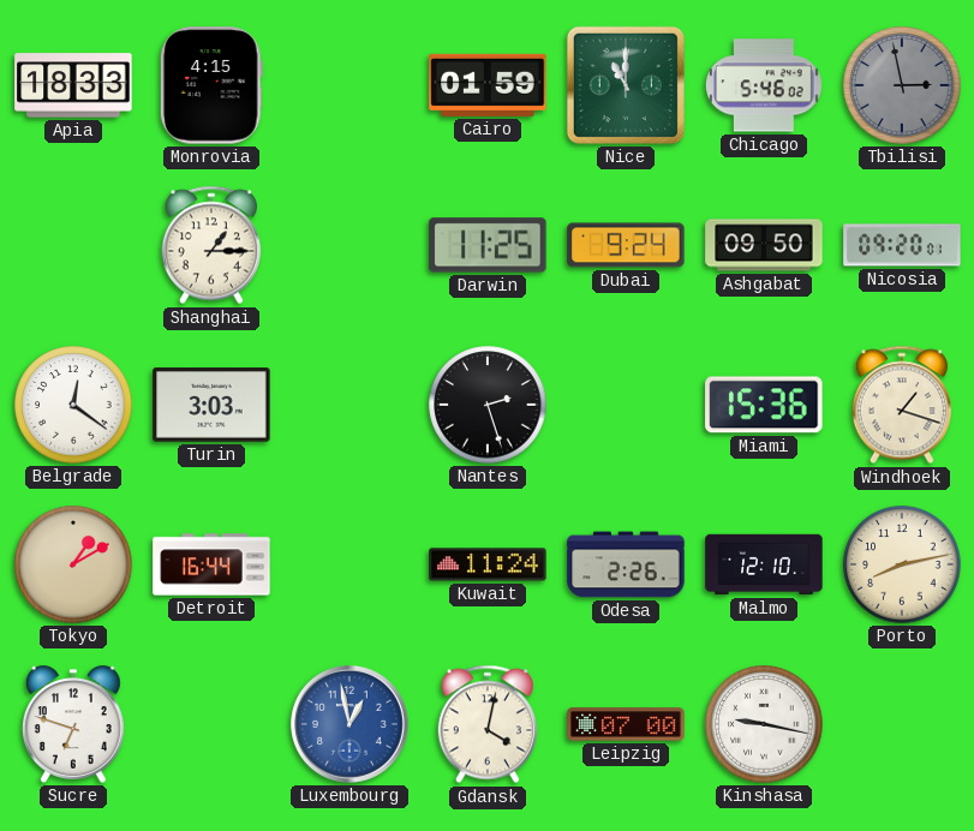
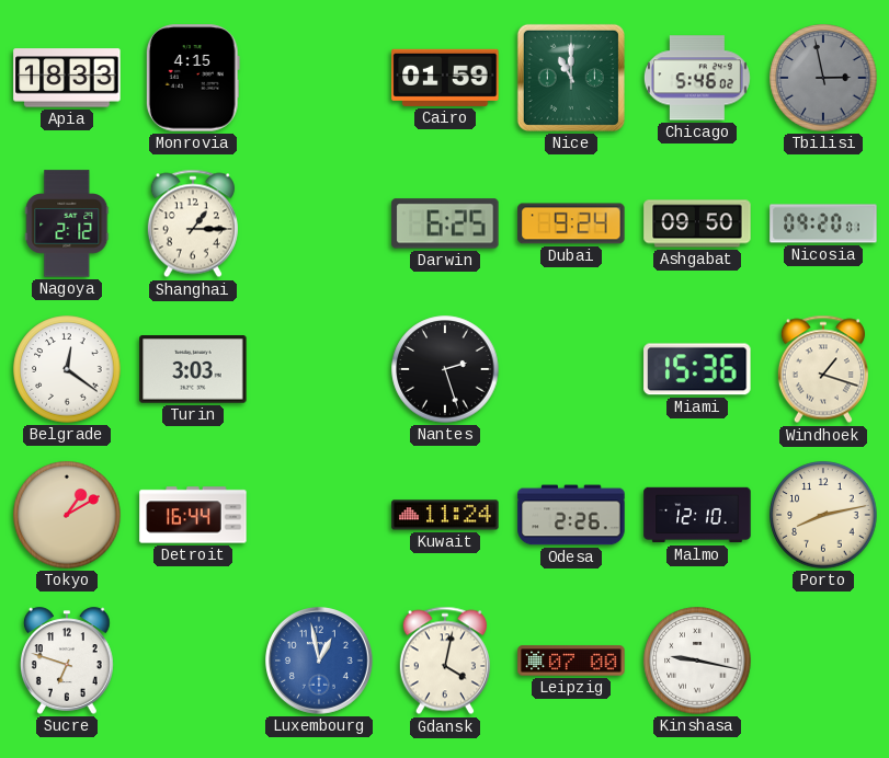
Nagoya: none -> 2:12
Darwin: 11:25 -> 6:25
